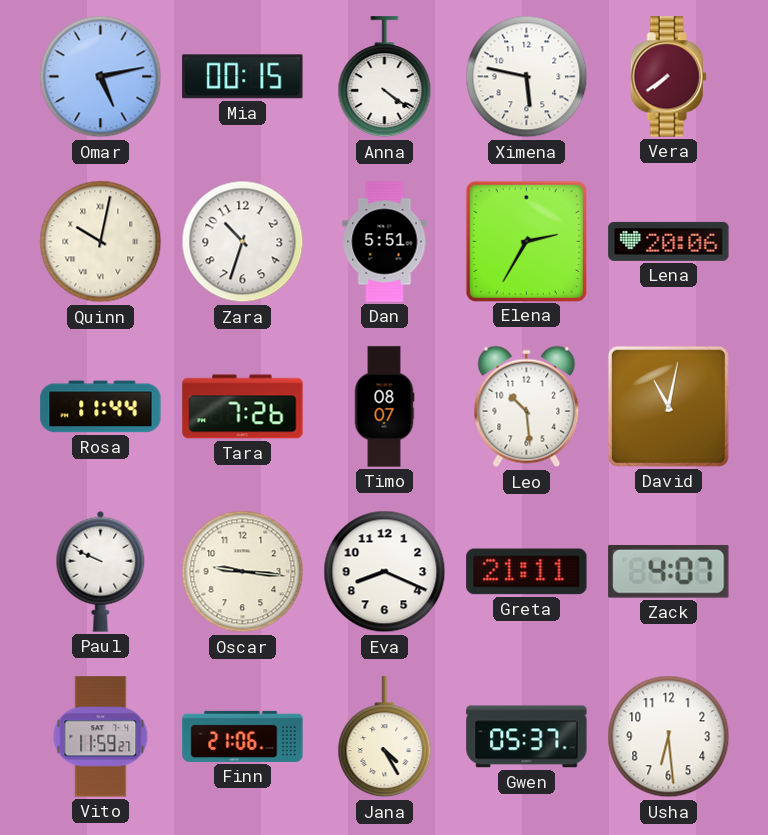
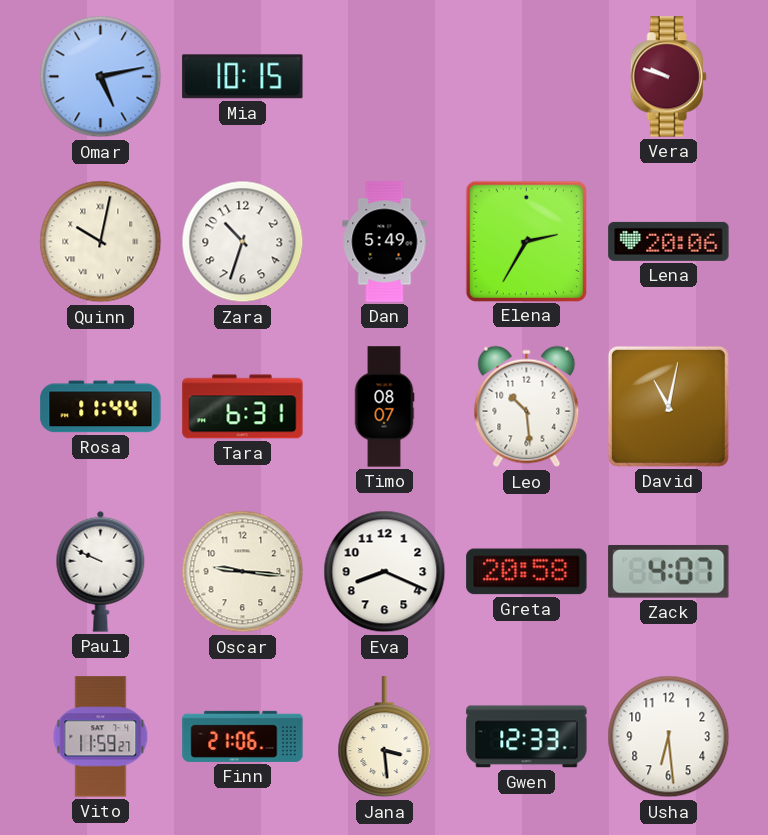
Mia: 00:15 -> 10:15
Anna: 4:21 -> none
Ximena: 5:47 -> none
Vera: 7:39 -> 9:48
Dan: 5:51 -> 5:49
Tara: 7:26 -> 6:31
Greta: 21:11 -> 20:58
Jana: 4:25 -> 3:29
Gwen: 05:37 -> 12:33
